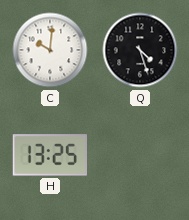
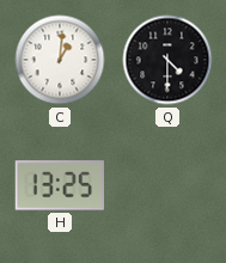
C: 10:01 -> 1:01
Q: 4:27 -> 4:30
